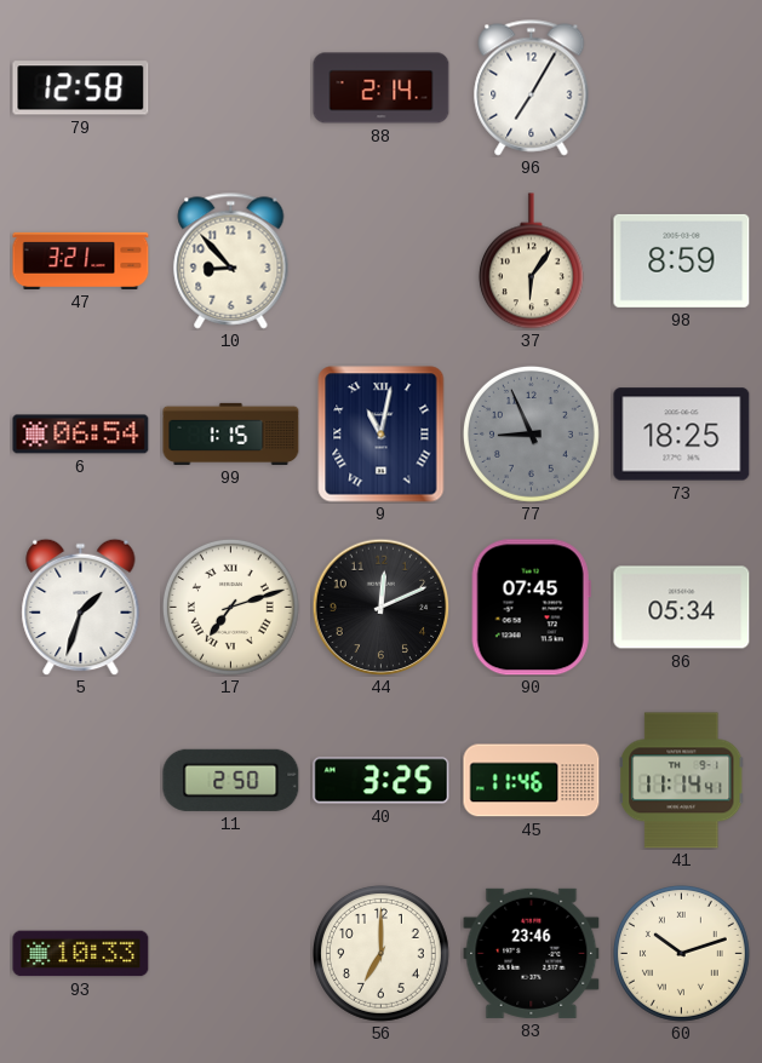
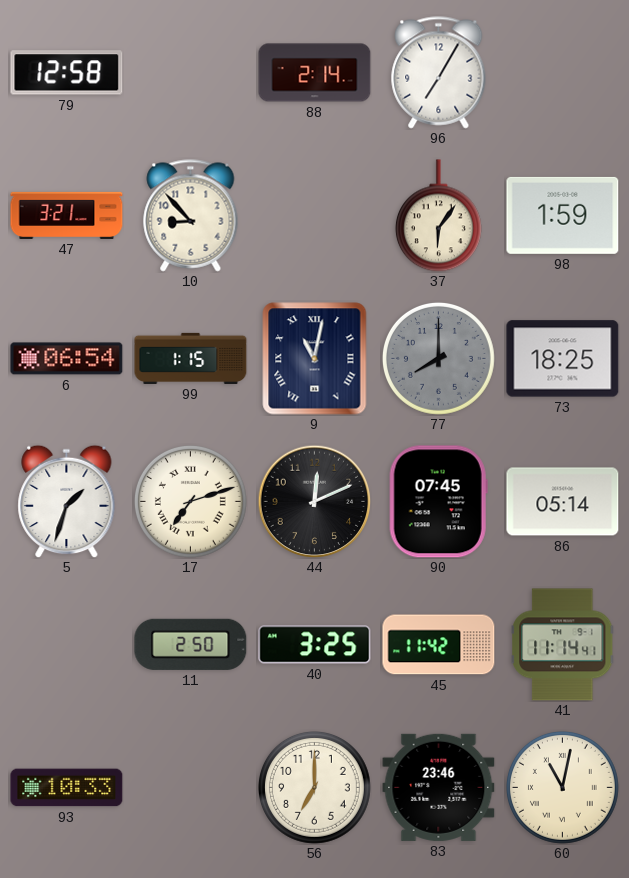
98: 8:59 -> 1:59
77: 8:56 -> 8:00
86: 05:34 -> 05:14
45: 11:46 -> 11:42
60: 10:12 -> 11:02
